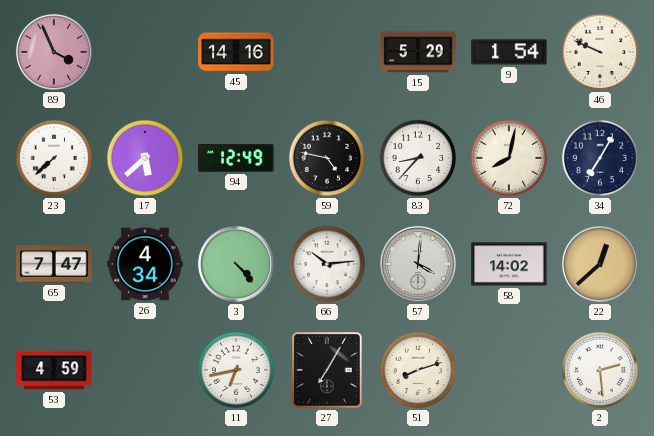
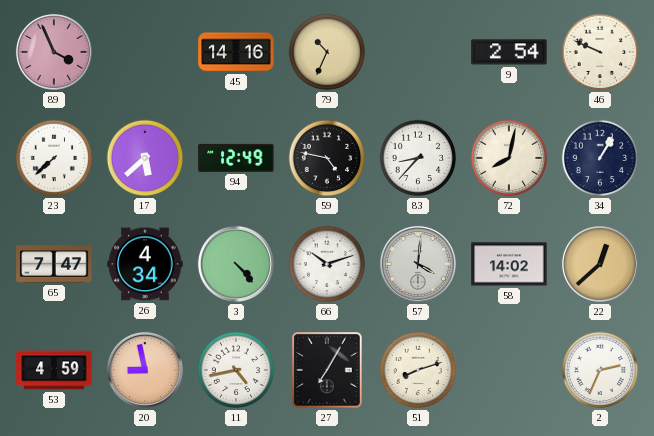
79: none -> 10:34
15: 5:29 -> none
9: 1:54 -> 2:54
34: 7:05 -> 1:05
66: 10:14 -> 10:12
20: none -> 8:58
11: 6:43 -> 4:43
2: 2:29 -> 2:34
